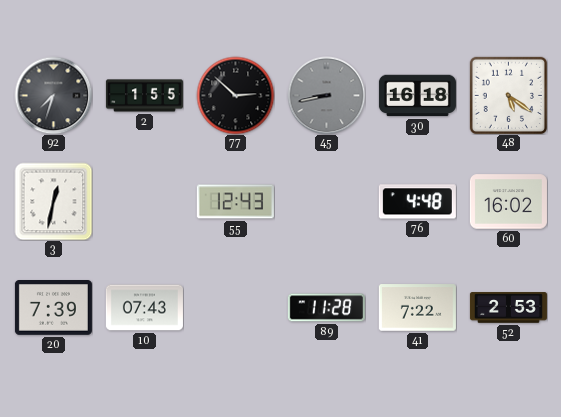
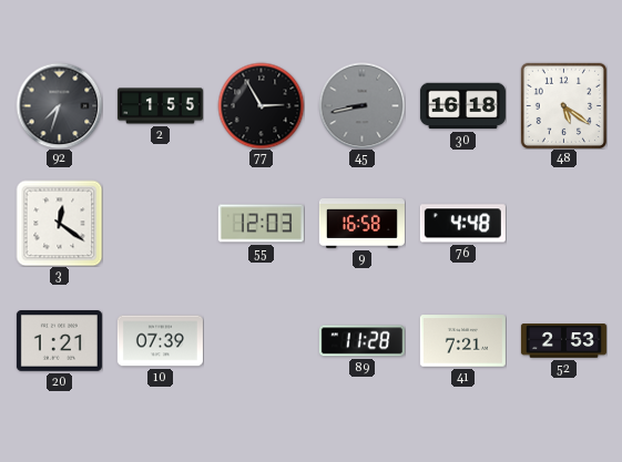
77: 2:52 -> 2:55
3: 12:32 -> 12:21
55: 12:43 -> 12:03
9: none -> 16:58
60: 16:02 -> none
20: 7:39 -> 1:21
10: 07:43 -> 07:39
41: 7:22 -> 7:21
